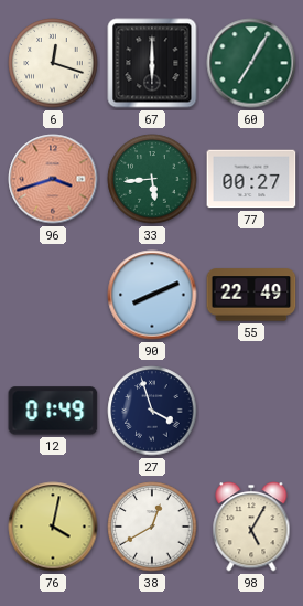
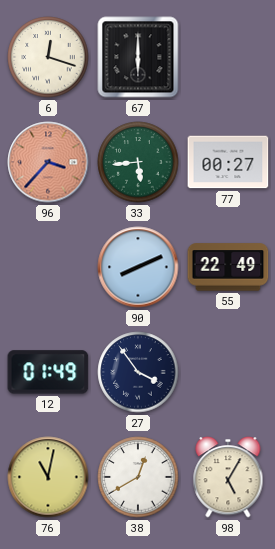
60: 7:05 -> none
96: 3:42 -> 3:37
27: 3:57 -> 3:54
76: 4:02 -> 11:02
